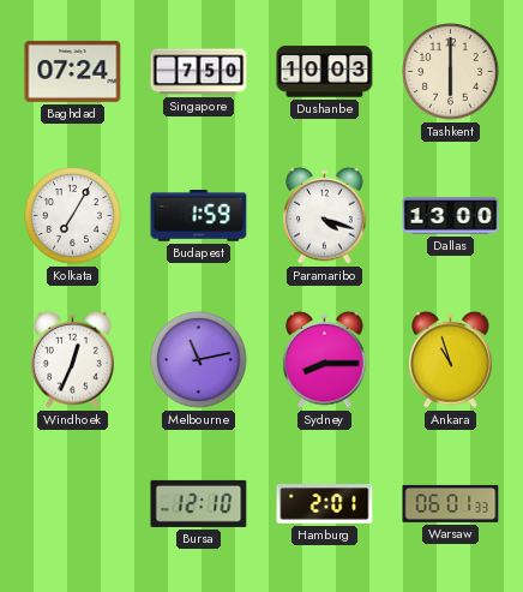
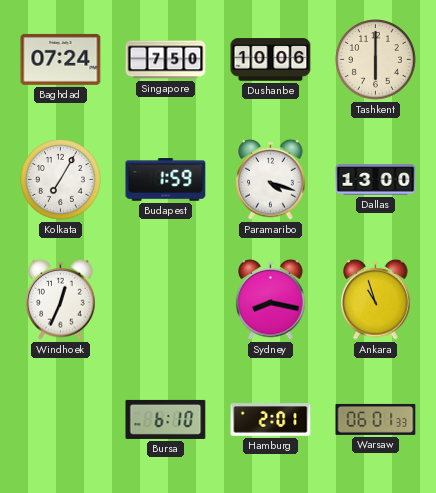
Dushanbe: 10:03 -> 10:06
Melbourne: 11:13 -> none
Sydney: 8:15 -> 8:17
Bursa: 12:10 -> 6:10
